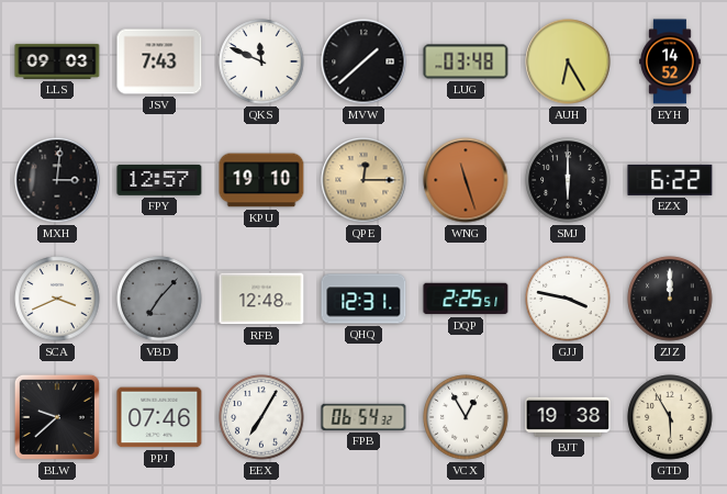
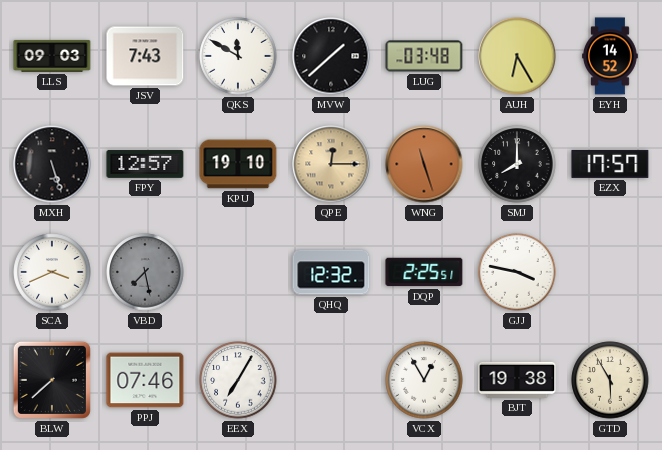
QKS: 11:49 -> 11:50
MXH: 3:01 -> 5:27
SMJ: 6:00 -> 8:00
EZX: 6:22 -> 17:57
VBD: 7:07 -> 7:28
RFB: 12:48 -> none
QHQ: 12:31 -> 12:32
ZJZ: 12:00 -> none
BLW: 9:38 -> 7:38
FPB: 06:54 -> none
